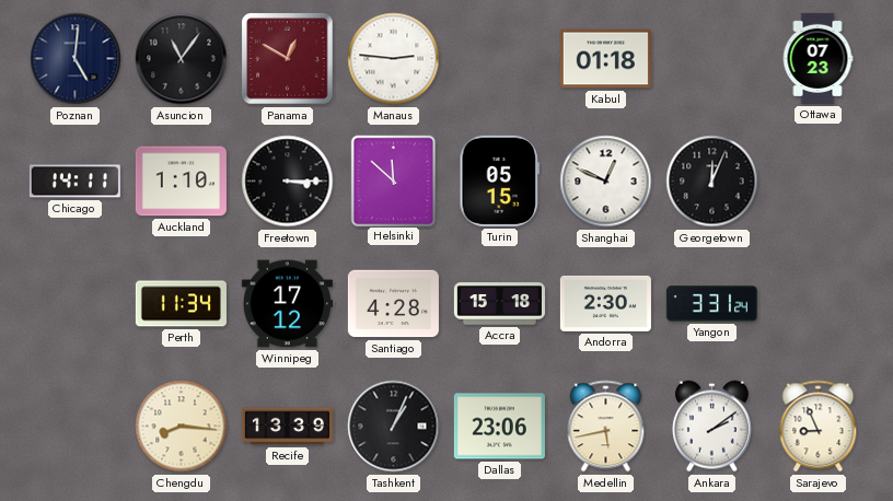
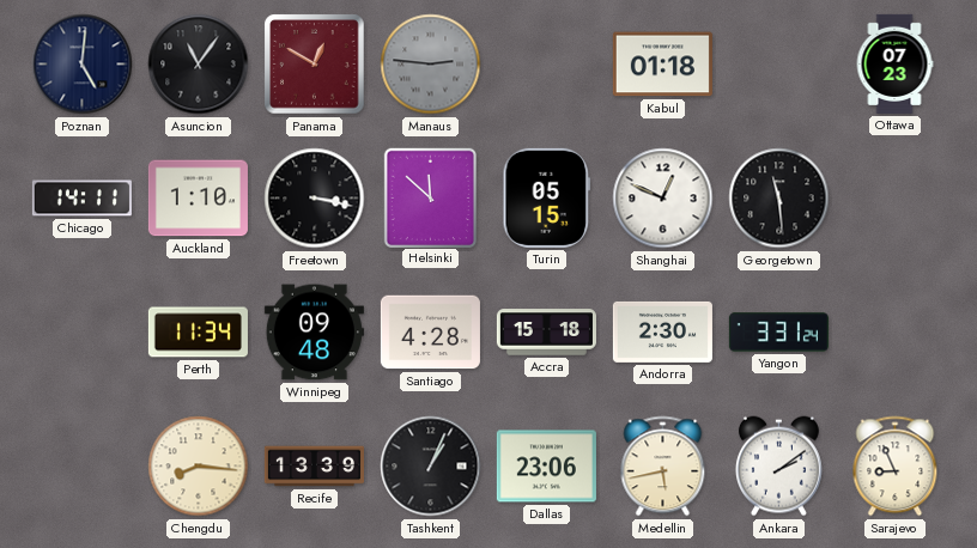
Manaus dial: white -> grey
Freetown: 3:15 -> 3:17
Georgetown: 12:04 -> 11:29
Winnipeg: 17:12 -> 09:48
